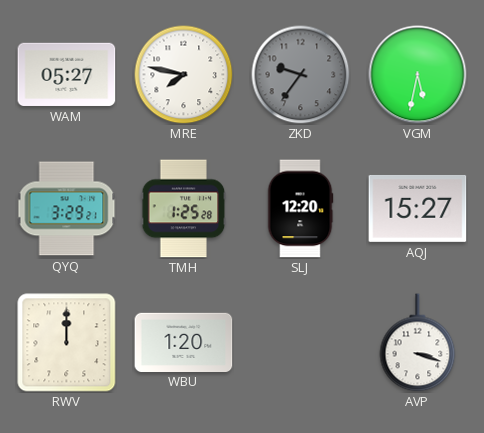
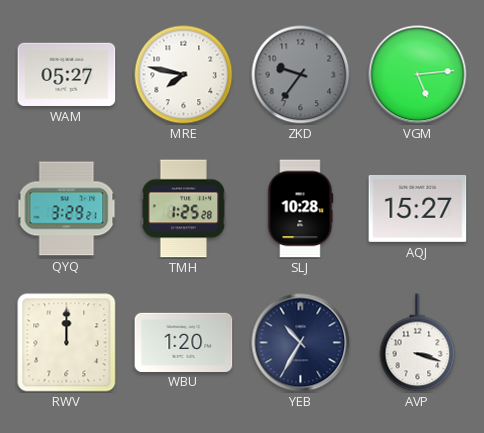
VGM: 5:32 -> 5:14
SLJ: 12:20 -> 10:28
YEB: none -> 10:35
